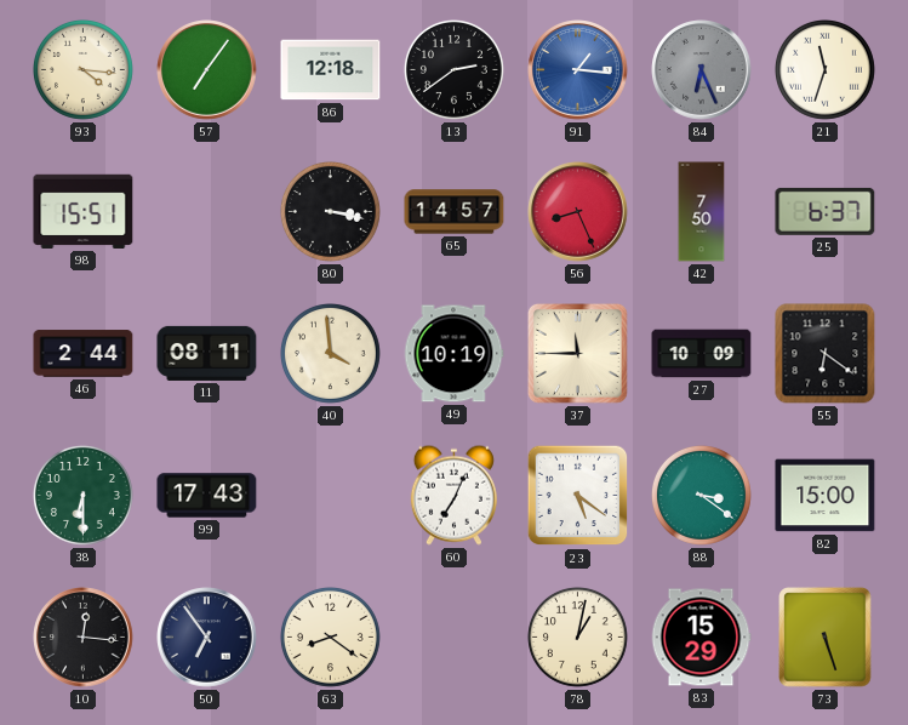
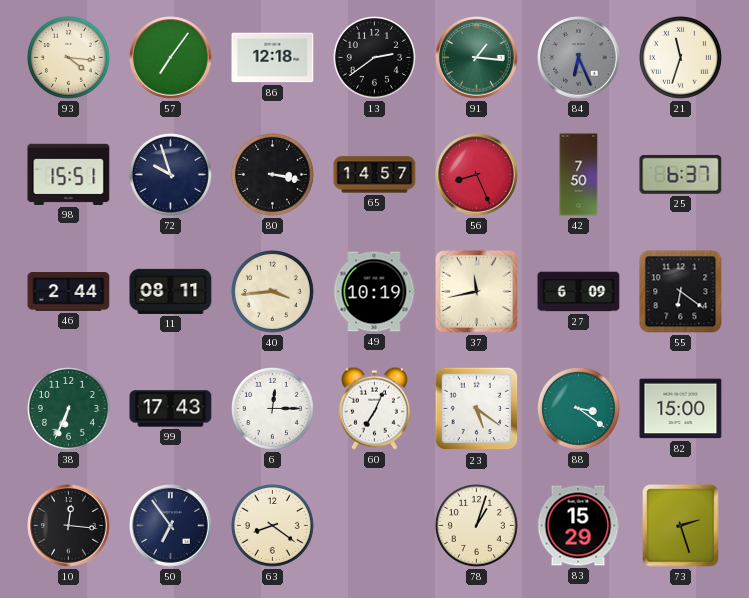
91 dial: blue -> green
72: none -> 9:57
40: 3:59 -> 3:44
37: 11:45 -> 11:43
27: 10:09 -> 6:09
38: 6:30 -> 6:34
6: none -> 12:15
78: 1:02 -> 1:03
73: 5:27 -> 2:27
